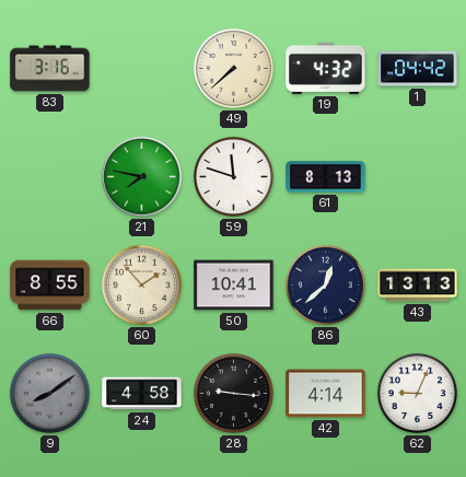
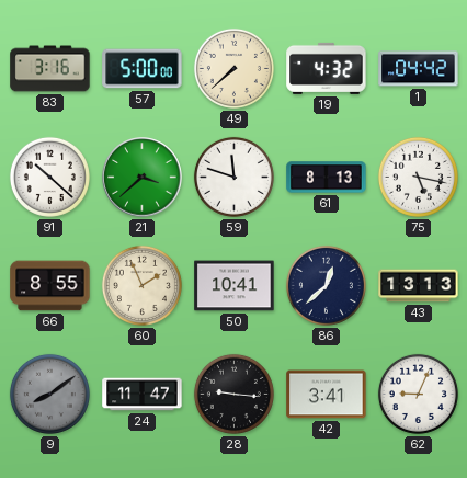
57: none -> 5:00
91: none -> 10:22
21: 7:47 -> 3:38
75: none -> 5:17
60: 1:53 -> 1:56
24: 4:58 -> 11:47
42: 4:14 -> 3:41
